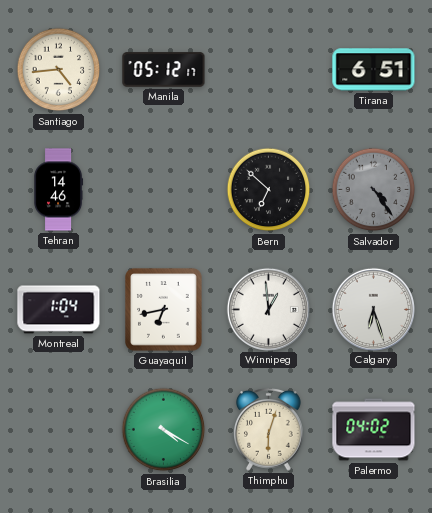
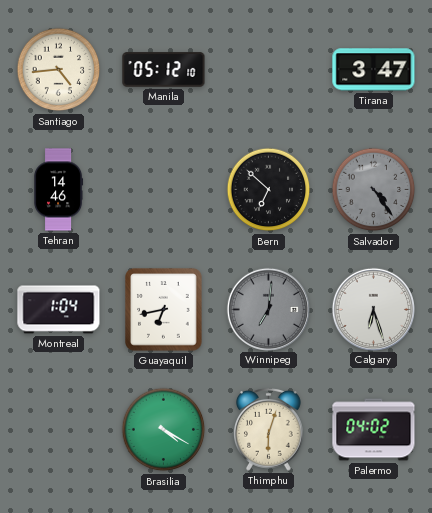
Manila: 05:12:17 -> 05:12:10
Tirana: 6:51 -> 3:47
Winnipeg: 12:59 -> 7:01
Winnipeg dial: white -> grey
